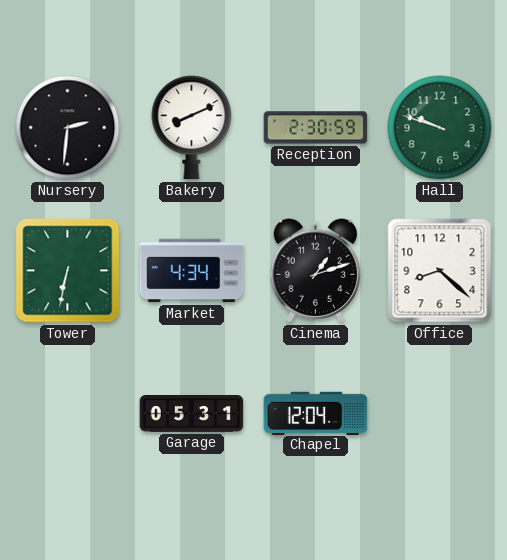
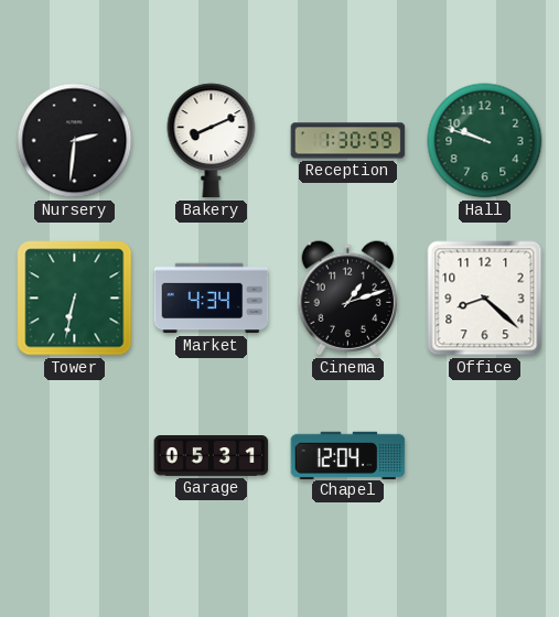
Reception: 2:30 -> 1:30
